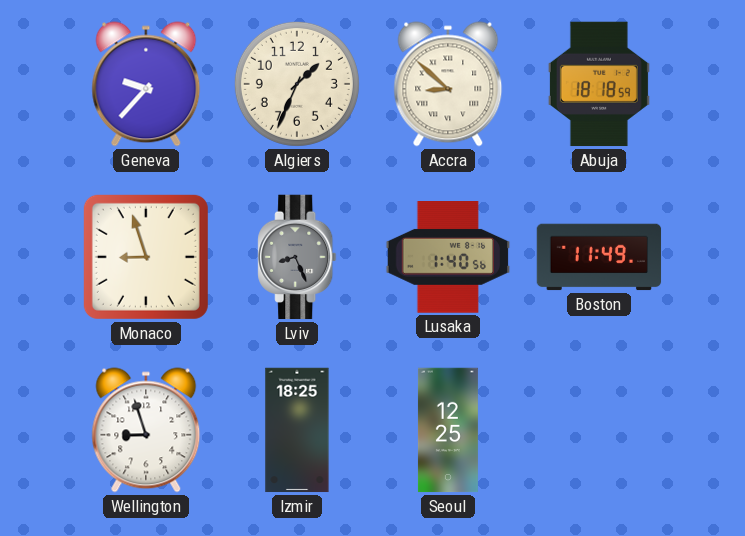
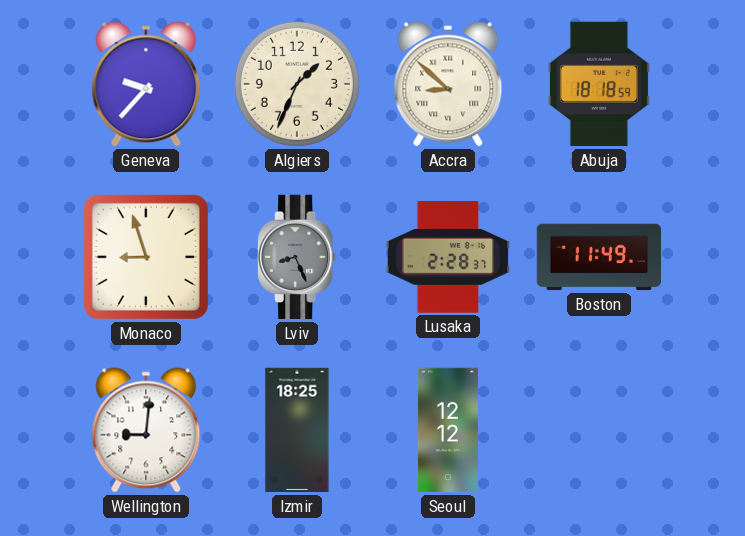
Lusaka: 1:40 -> 2:28
Wellington: 8:57 -> 9:01
Seoul: 12:25 -> 12:12
